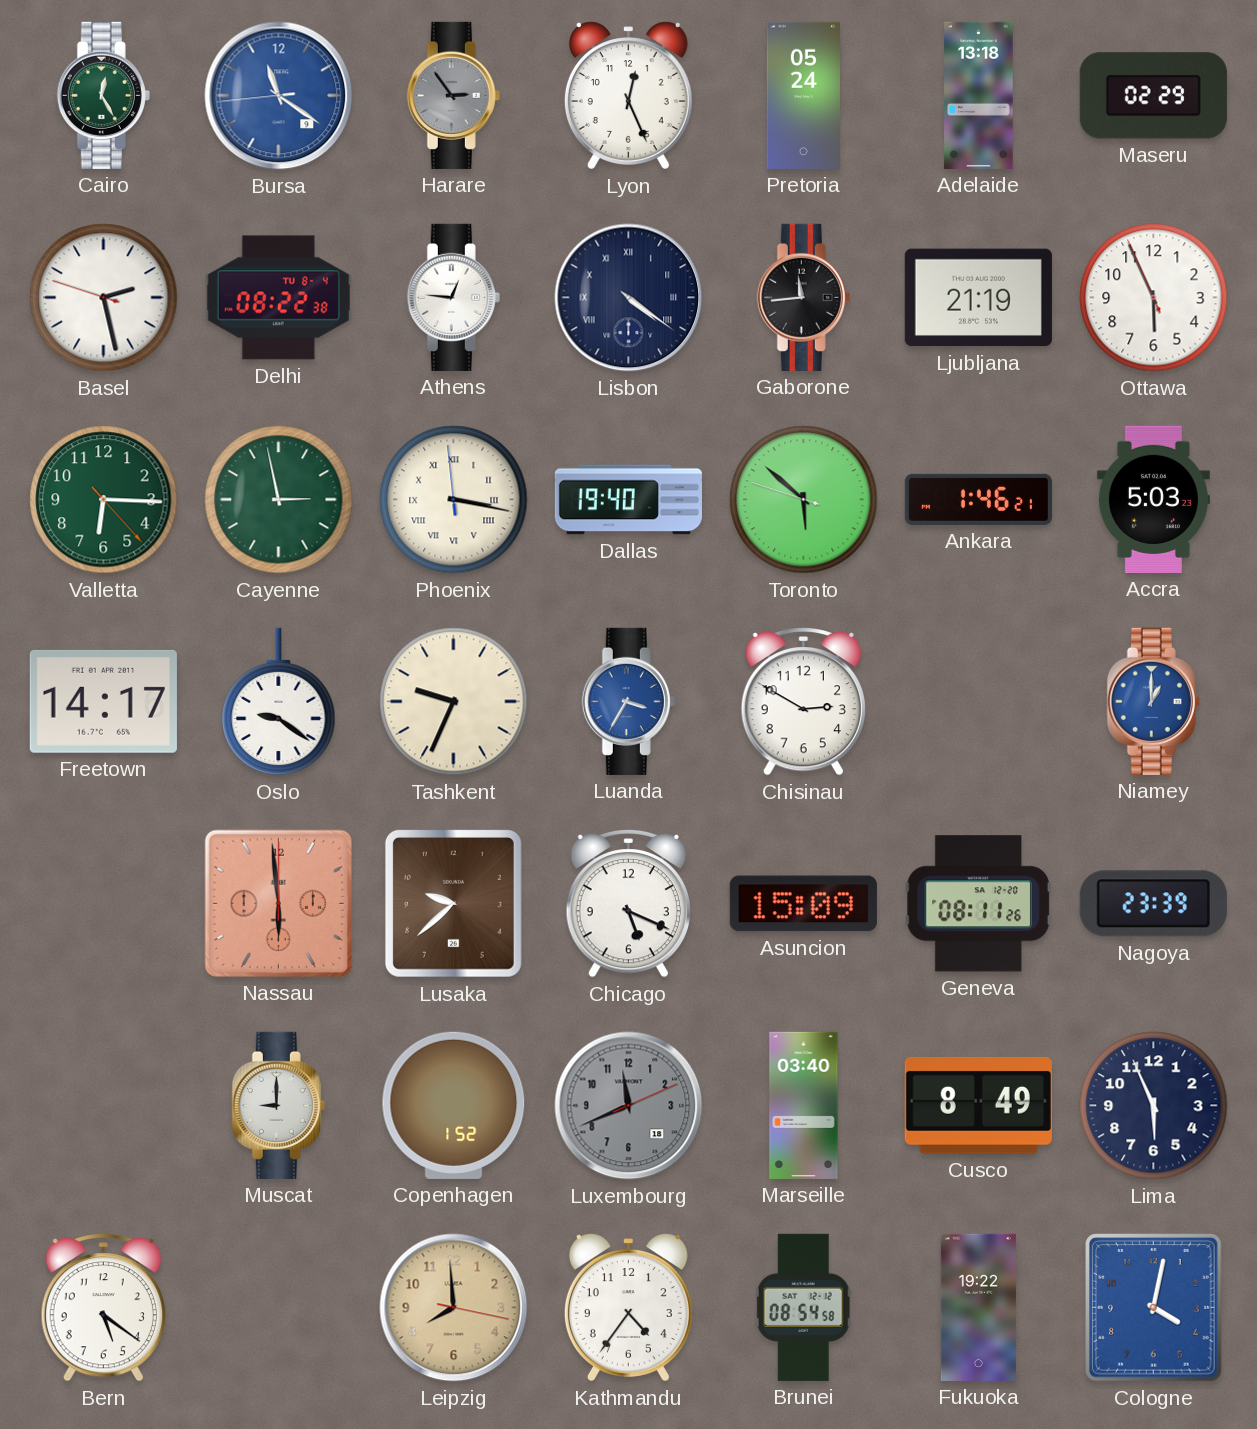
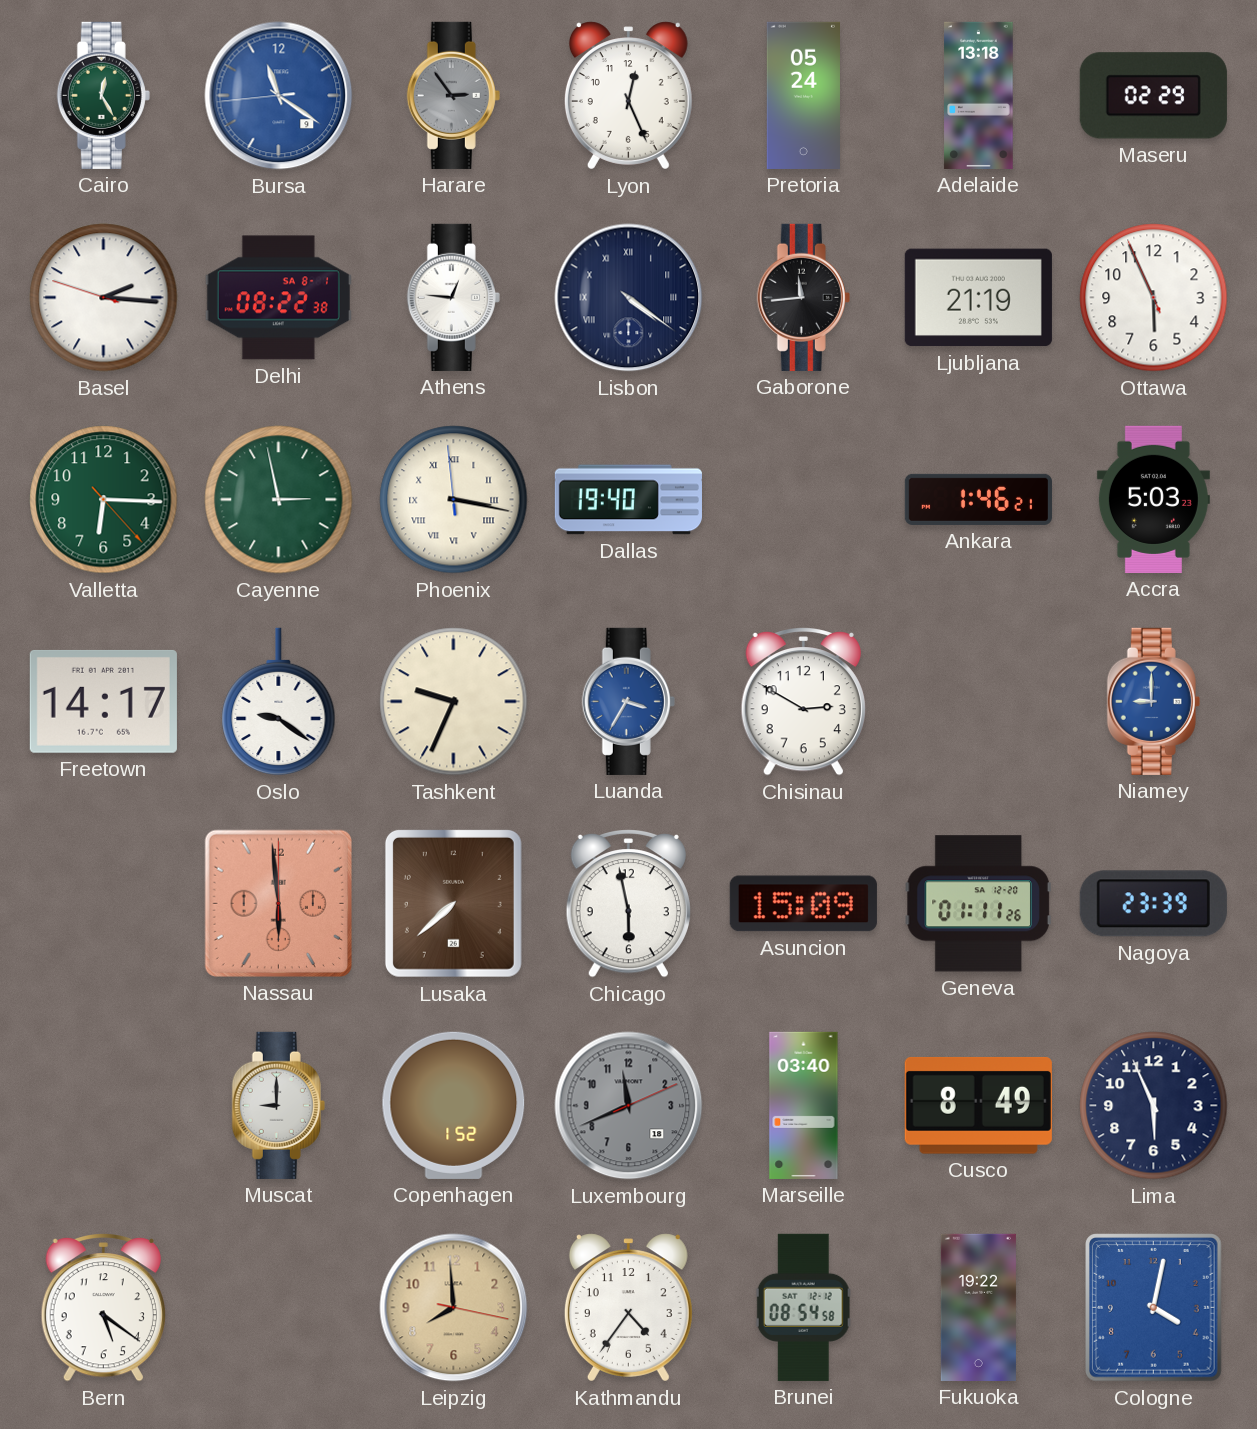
Basel: 2:27 -> 2:15
Delhi date: TU 8-4 -> SA 8-1
Toronto: 5:51 -> none
Niamey: 1:00 -> 9:00
Lusaka: 9:38 -> 7:38
Chicago: 5:19 -> 5:58
Geneva: 08:11 -> 01:11
